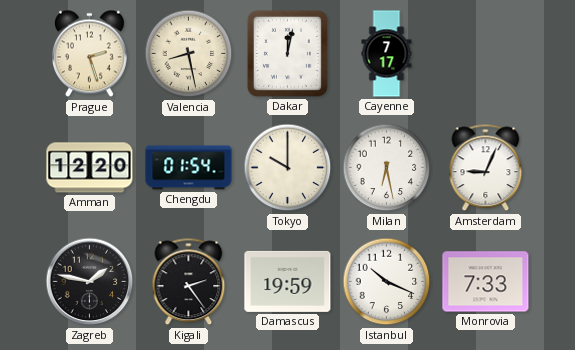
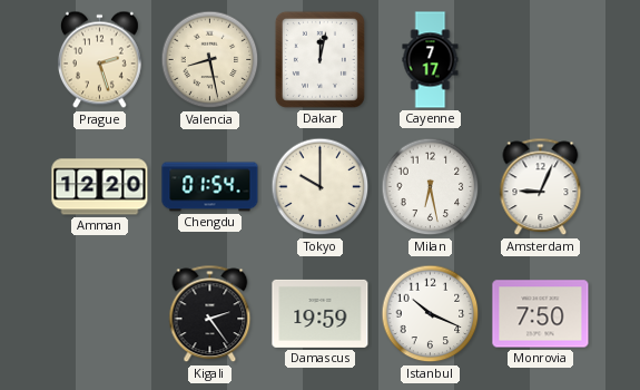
Zagreb: 1:47 -> none
Monrovia: 7:33 -> 7:50
